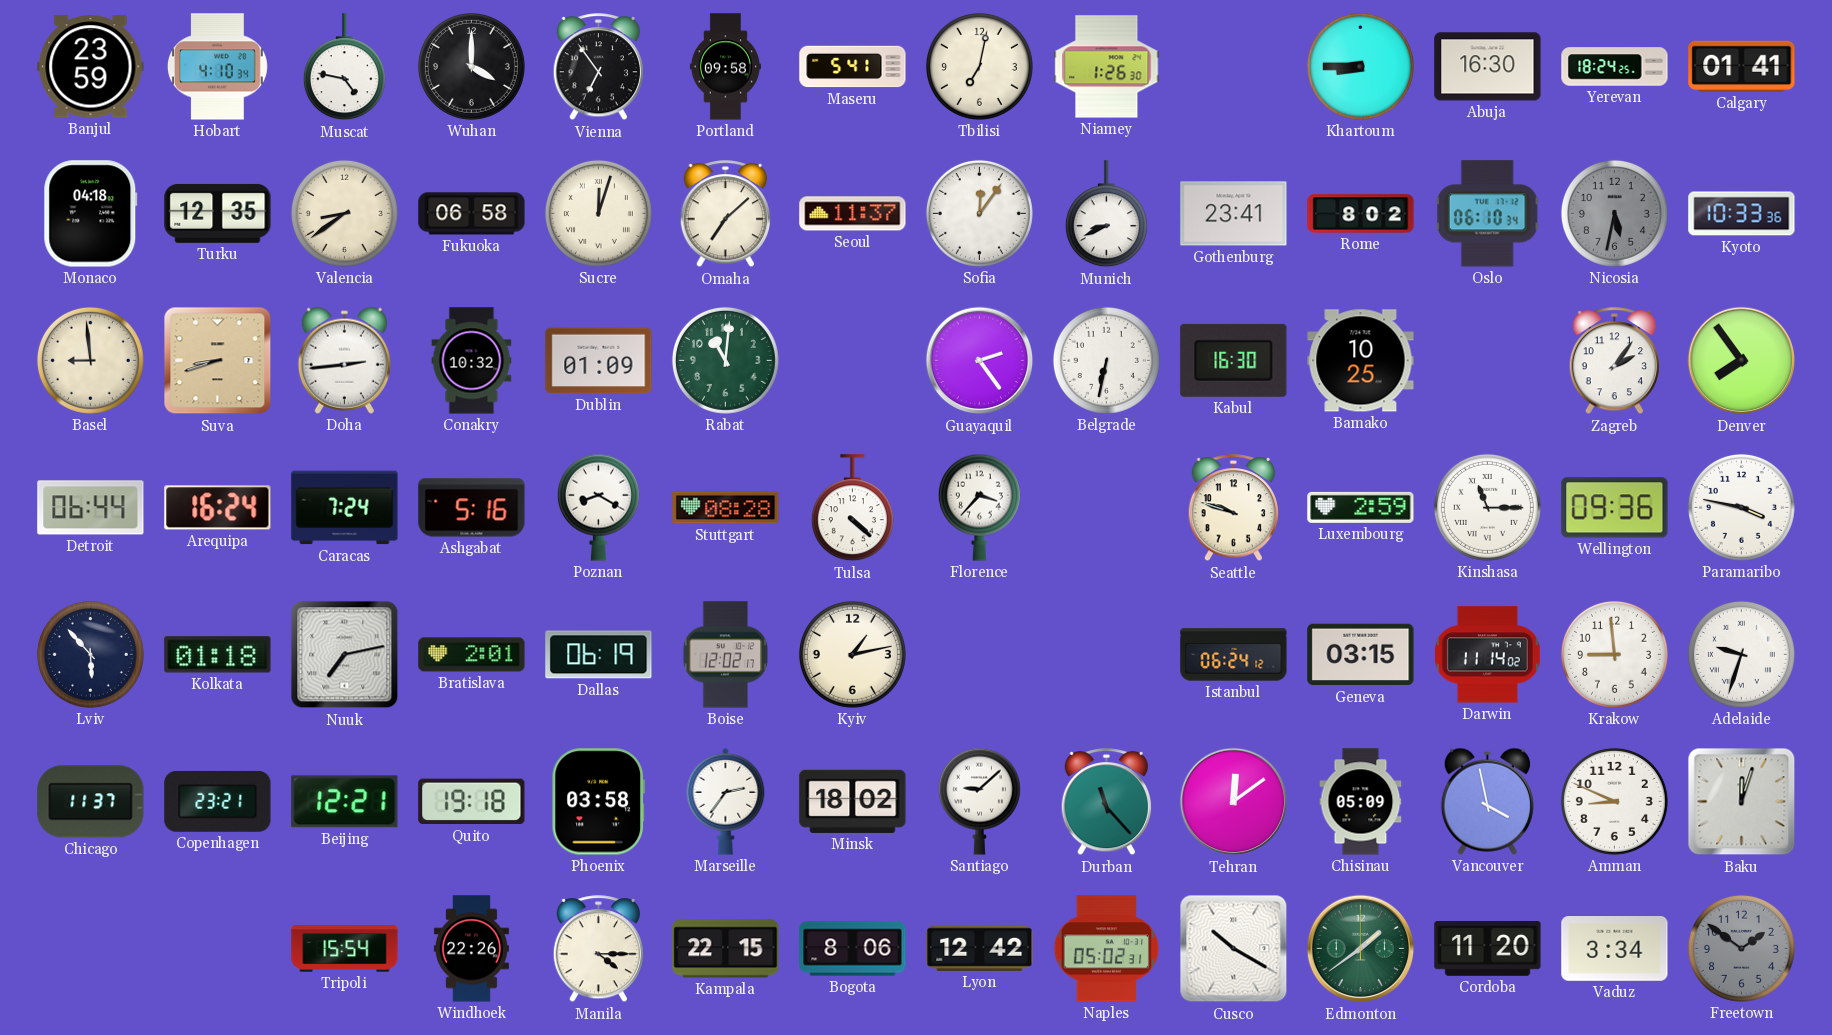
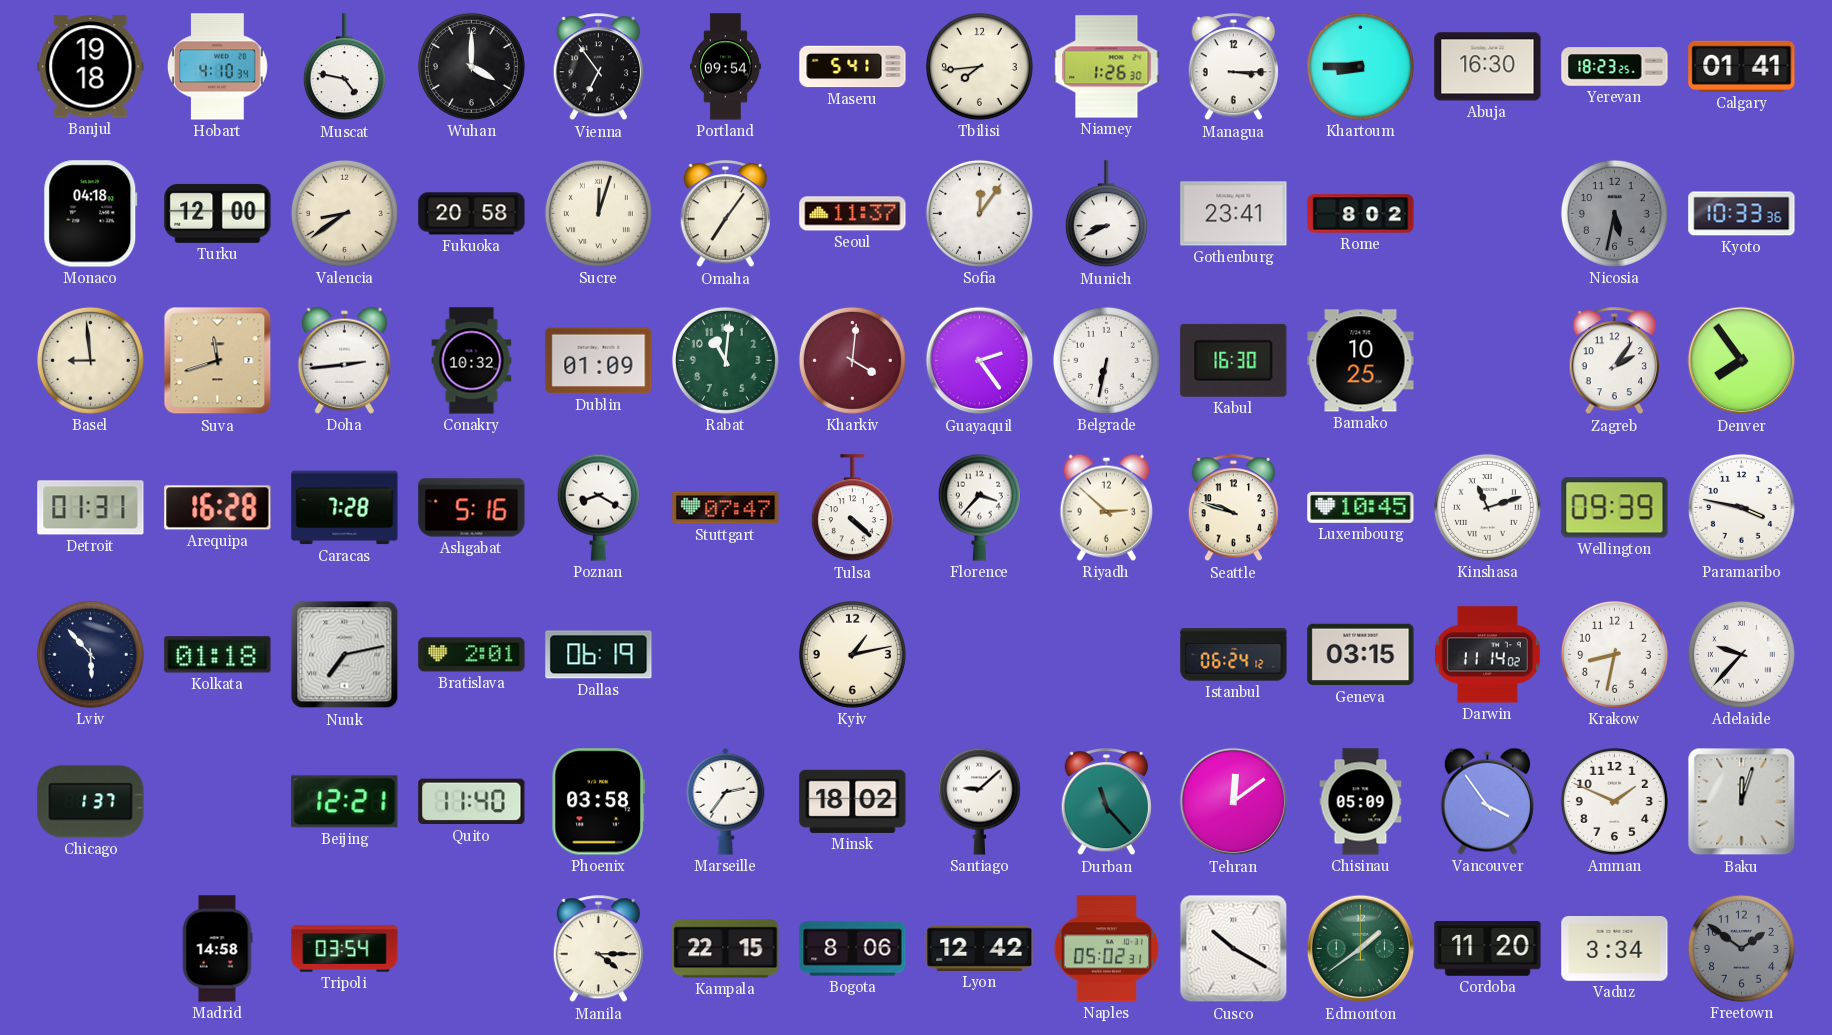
Banjul: 23:59 -> 19:18
Portland: 09:58 -> 09:54
Tbilisi: 7:02 -> 7:44
Managua: none -> 3:15
Yerevan: 18:24 -> 18:23
Turku: 12:35 -> 12:00
Fukuoka: 06:58 -> 20:58
Omaha: 7:08 -> 7:06
Oslo: 06:10 -> none
Suva: 8:42 -> 11:42
Kharkiv: none -> 4:01
Detroit: 06:44 -> 01:31
Arequipa: 16:24 -> 16:28
Caracas: 7:24 -> 7:28
Stuttgart: 08:28 -> 07:47
Riyadh: none -> 2:52
Luxembourg: 2:59 -> 10:45
Kinshasa: 11:15 -> 11:12
Wellington: 09:36 -> 09:39
Boise: 12:02 -> none
Krakow: 8:59 -> 8:32
Adelaide: 9:33 -> 9:37
Chicago: 11:37 -> 1:37
Copenhagen: 23:21 -> none
Quito: 19:18 -> 11:40
Vancouver: 3:58 -> 3:54
Amman: 8:49 -> 1:49
Madrid: none -> 14:58
Tripoli: 15:54 -> 03:54
Windhoek: 22:26 -> none
